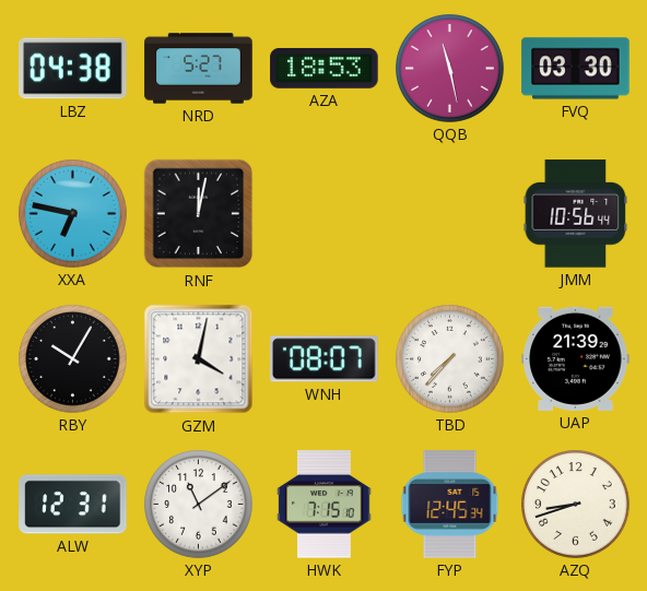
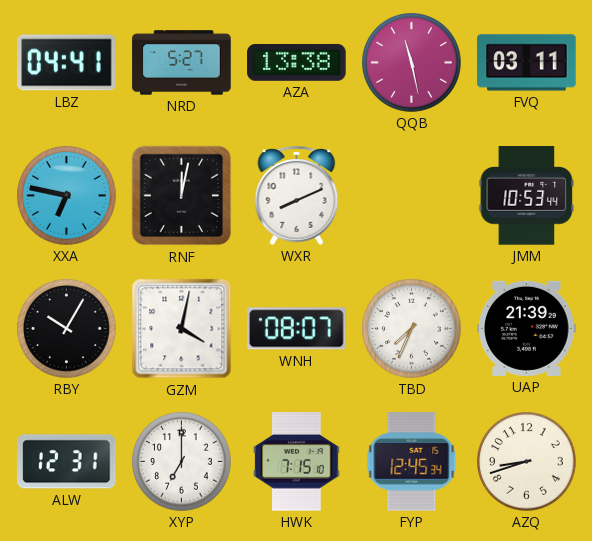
LBZ: 04:38 -> 04:41
AZA: 18:53 -> 13:38
FVQ: 03:30 -> 03:11
WXR: none -> 8:11
JMM: 10:56 -> 10:53
TBD: 7:37 -> 7:34
XYP: 11:09 -> 7:00
